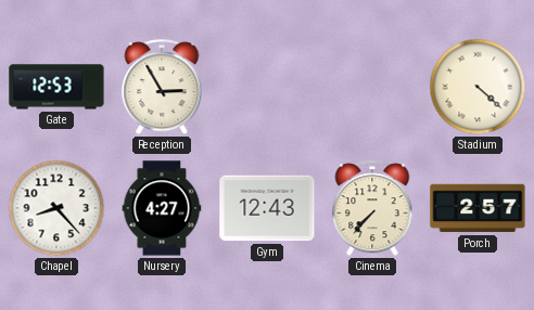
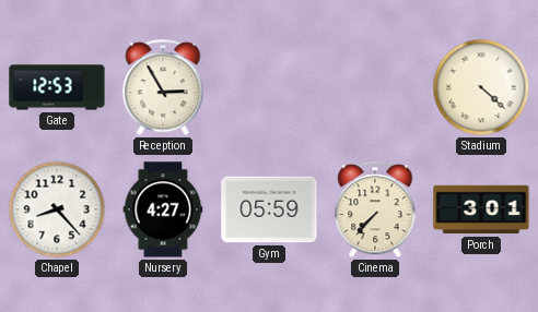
Gym: 12:43 -> 05:59
Porch: 2:57 -> 3:01
